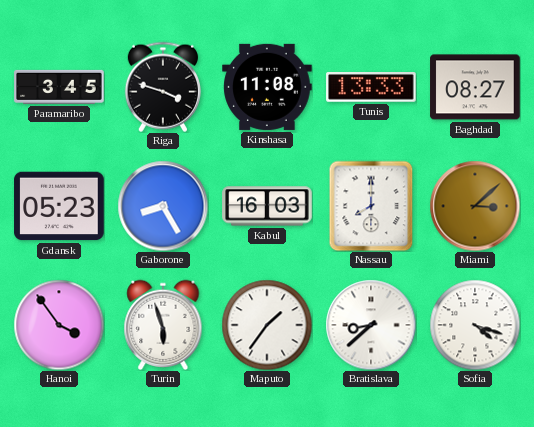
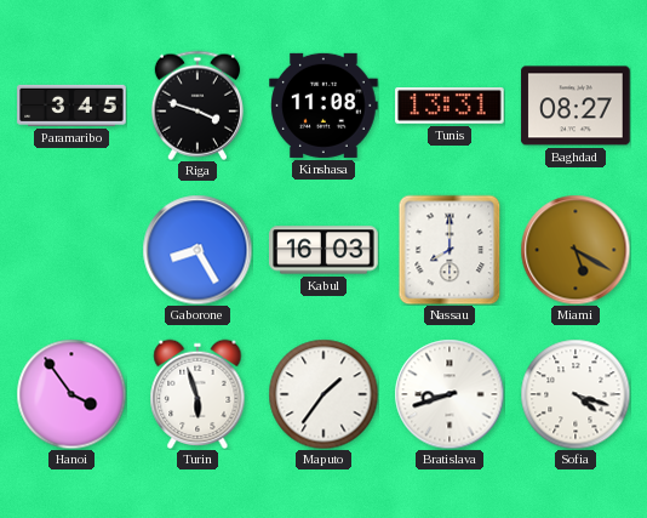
Tunis: 13:33 -> 13:31
Gdansk: 05:23 -> none
Miami: 3:08 -> 5:20
Bratislava: 8:38 -> 8:42
